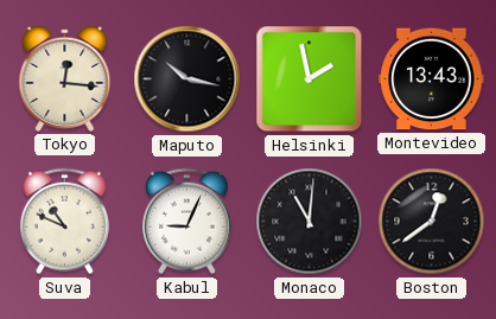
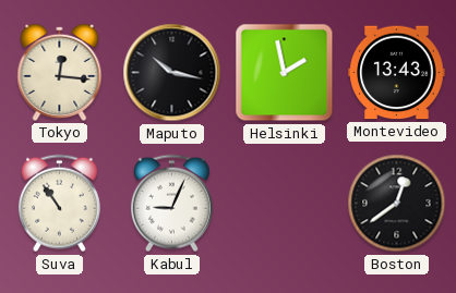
Suva: 10:49 -> 10:54
Monaco: 11:01 -> none
